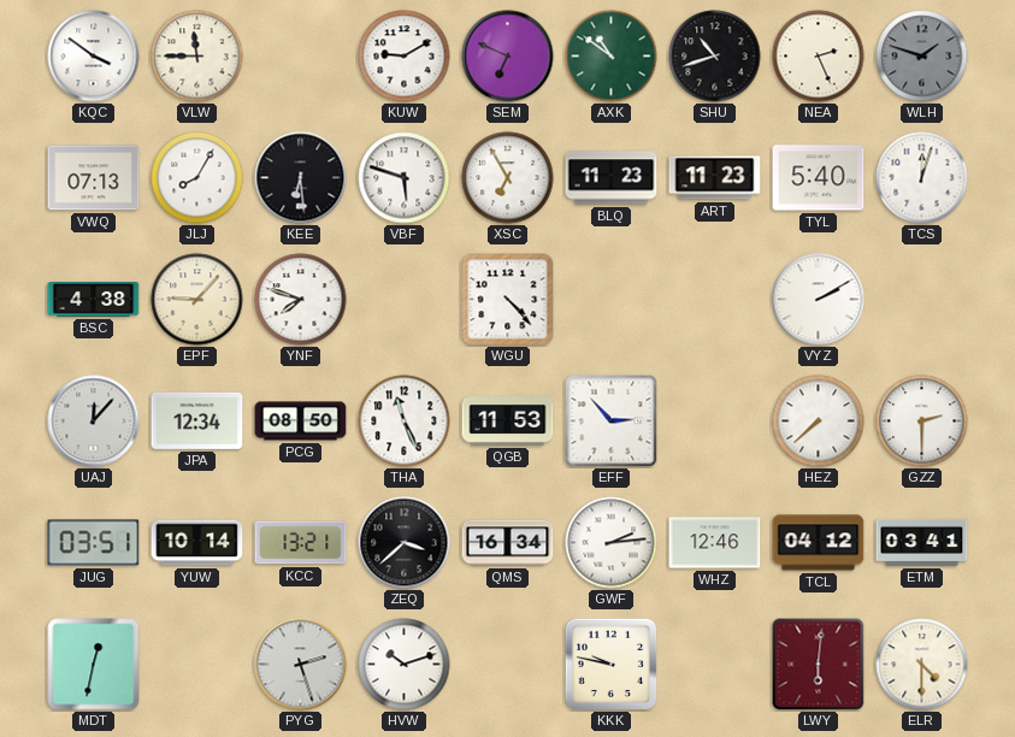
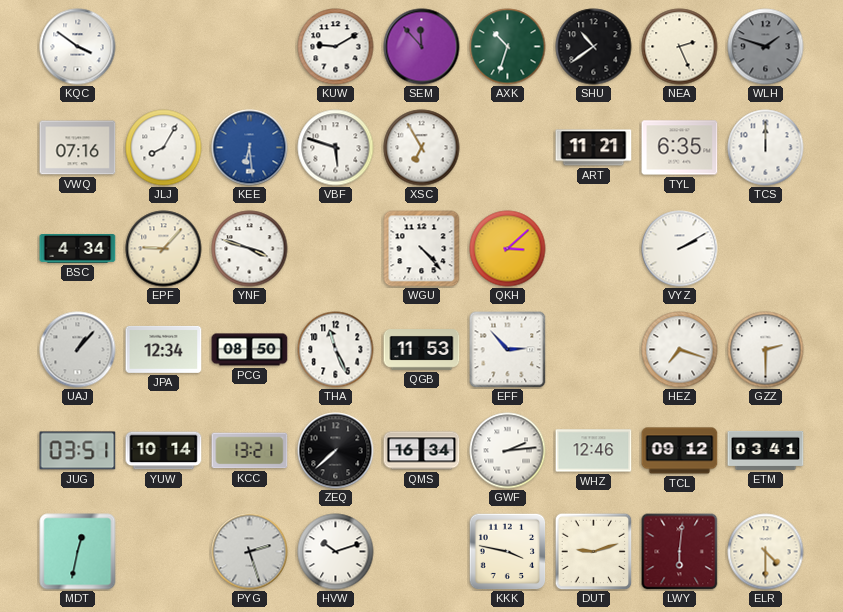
VLW: 11:45 -> none
SEM: 6:49 -> 11:53
AXK: 10:51 -> 10:33
SHU: 10:42 -> 10:39
VWQ: 07:13 -> 07:16
KEE dial: black -> blue
BLQ: 11:23 -> none
ART: 11:23 -> 11:21
TYL: 5:40 -> 6:35
TCS: 12:03 -> 12:00
BSC: 4:38 -> 4:34
YNF: 7:48 -> 3:48
QKH: none -> 3:08
UAJ: 12:07 -> 1:07
HEZ: 7:38 -> 7:18
ZEQ: 3:38 -> 7:38
TCL: 04:12 -> 09:12
KKK: 9:47 -> 3:47
DUT: none -> 9:12
